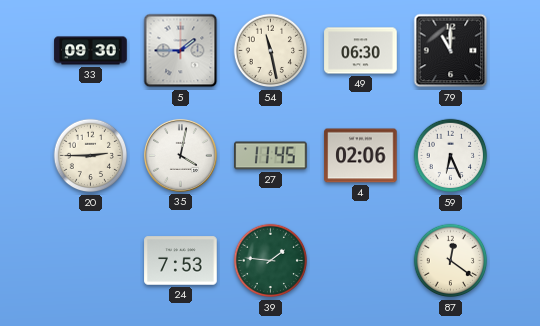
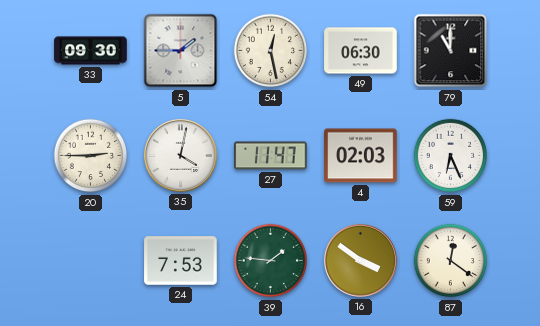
54: 11:28 -> 12:28
27: 11:45 -> 11:47
4: 02:06 -> 02:03
16: none -> 3:51
